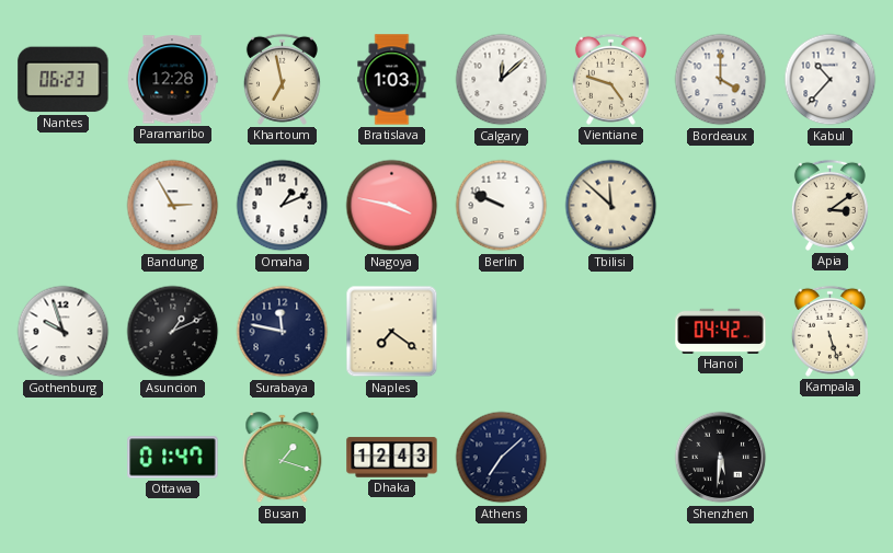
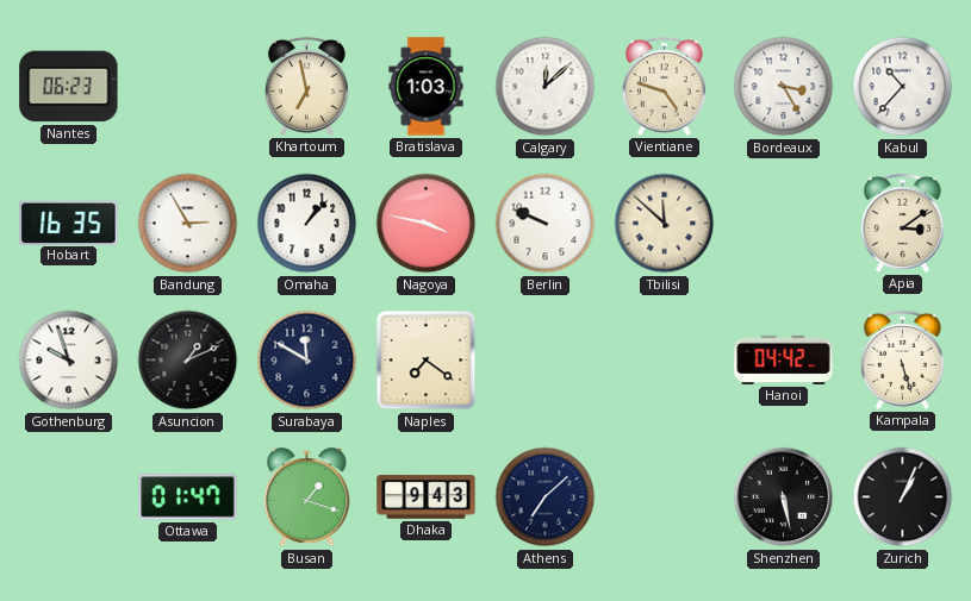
Paramaribo: 12:28 -> none
Bordeaux: 4:00 -> 3:25
Hobart: none -> 16:35
Omaha: 1:11 -> 1:07
Surabaya: 11:47 -> 11:50
Dhaka: 12:43 -> 9:43
Shenzhen: 5:31 -> 5:28
Zurich: none -> 1:04
